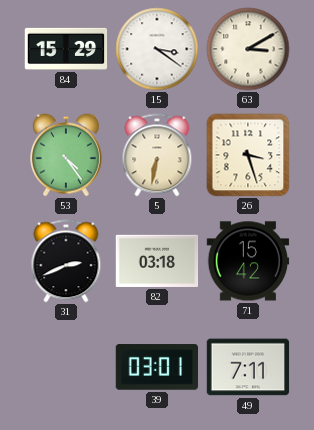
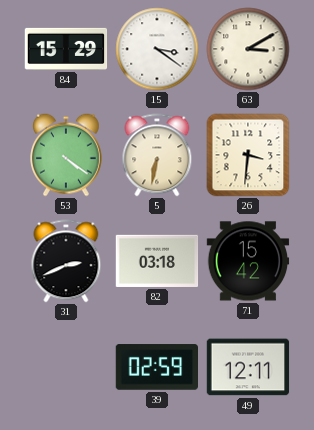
53: 4:24 -> 4:21
26: 3:27 -> 3:31
39: 03:01 -> 02:59
49: 7:11 -> 12:11
